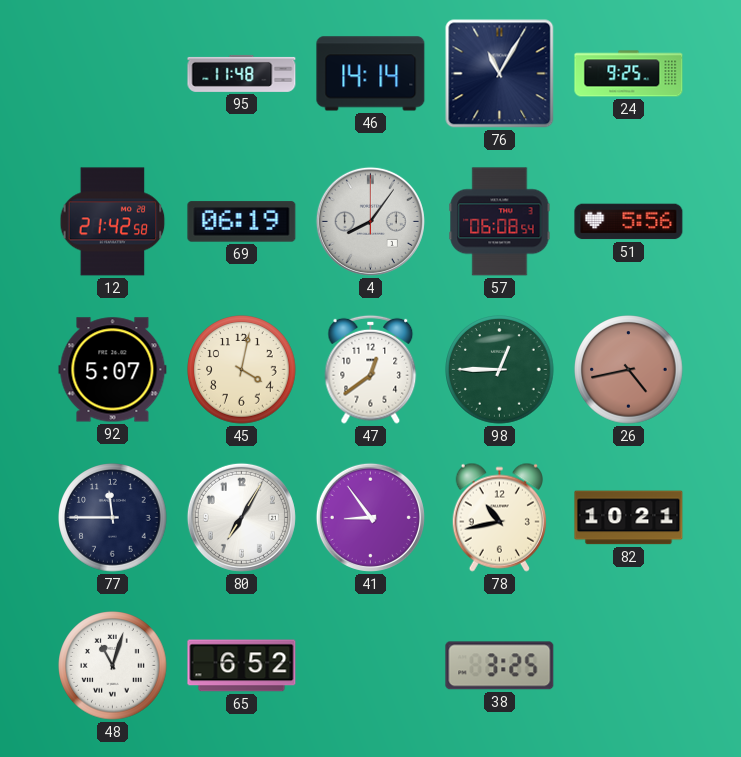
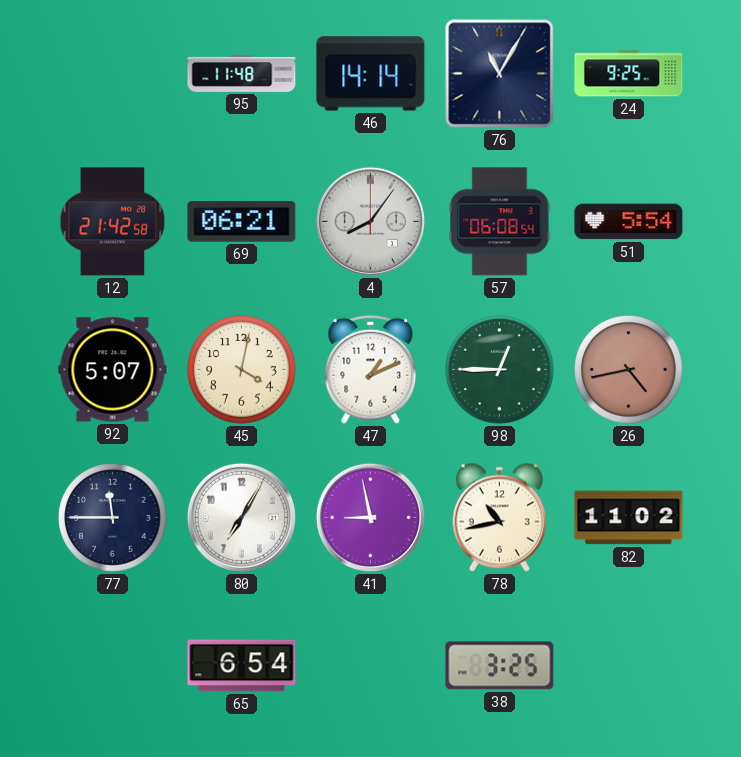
69: 06:19 -> 06:21
51: 5:56 -> 5:54
47: 12:39 -> 1:11
41: 8:54 -> 8:58
82: 10:21 -> 11:02
48: 11:03 -> none
65: 6:52 -> 6:54
